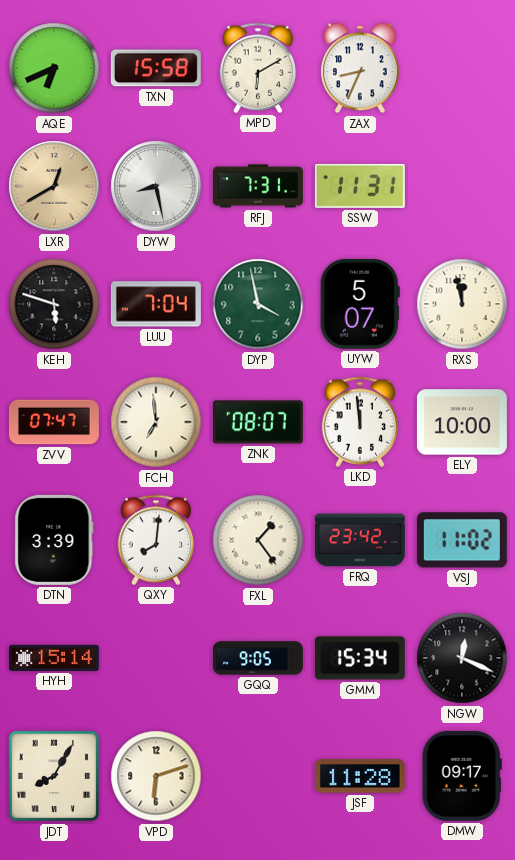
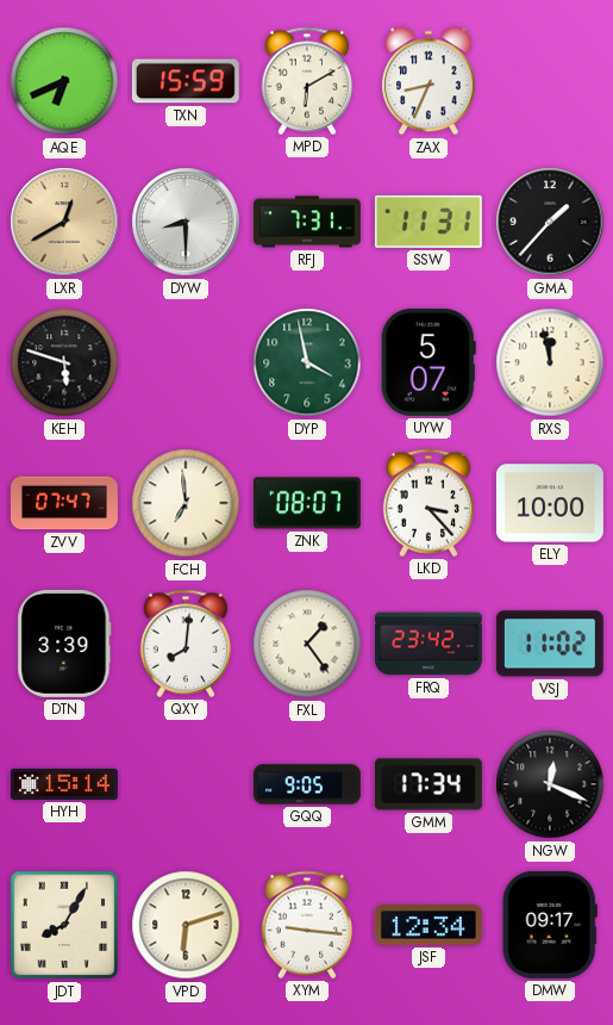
TXN: 15:58 -> 15:59
DYW: 8:28 -> 8:30
GMA: none -> 1:37
LUU: 7:04 -> none
LKD: 11:59 -> 3:23
GMM: 15:34 -> 17:34
XYM: none -> 9:16
JSF: 11:28 -> 12:34
